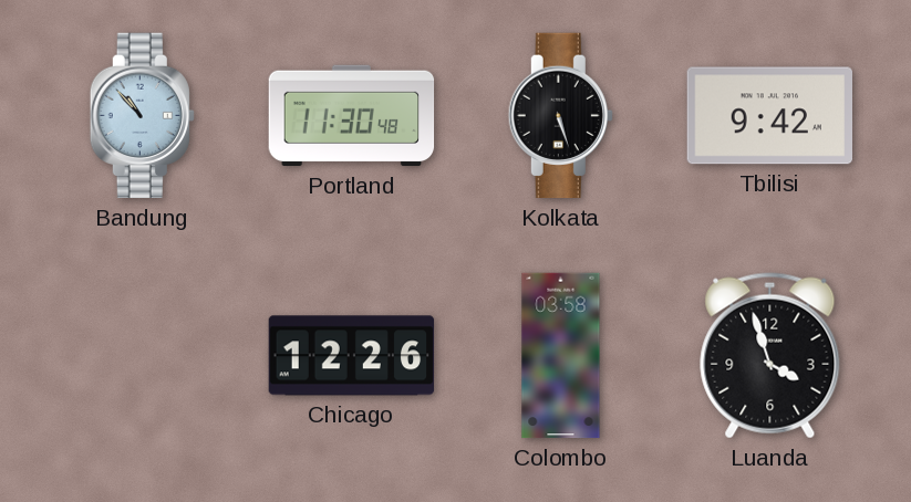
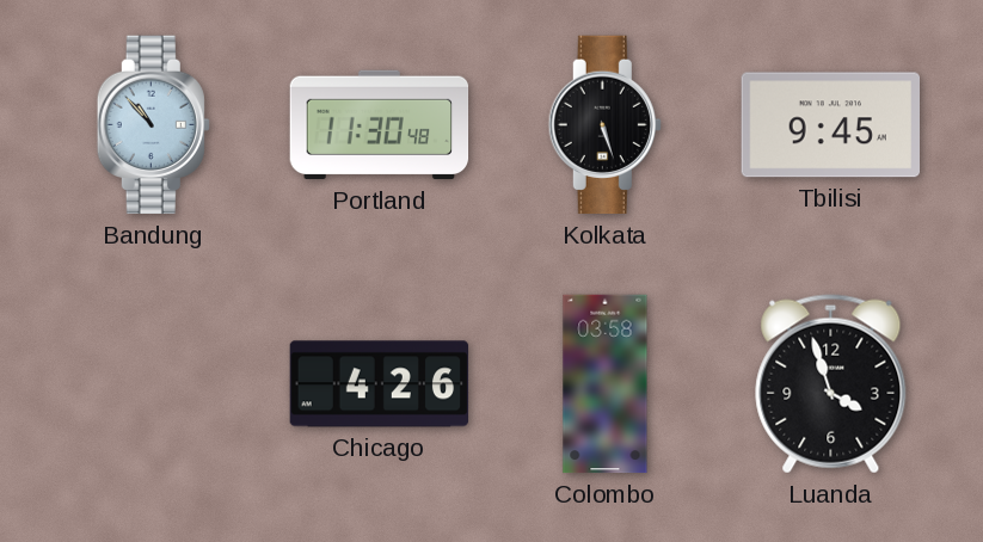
Tbilisi: 9:42 -> 9:45
Chicago: 12:26 -> 4:26
